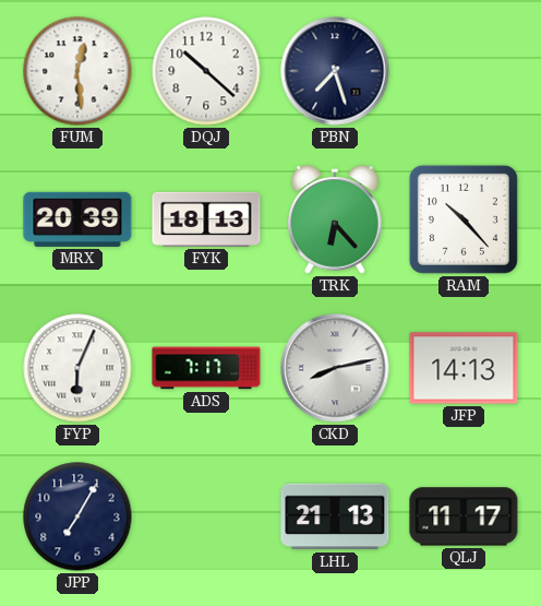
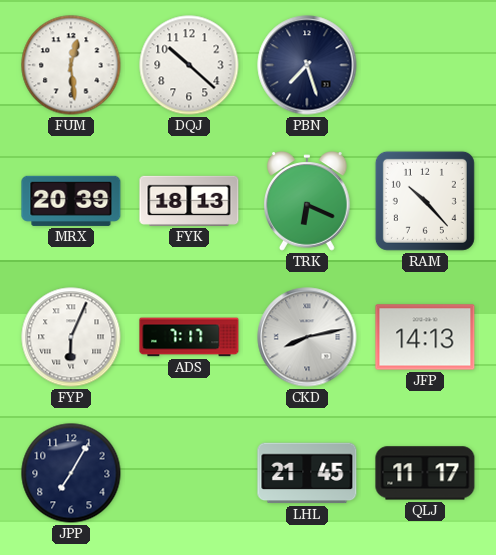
TRK: 6:23 -> 6:19
LHL: 21:13 -> 21:45
